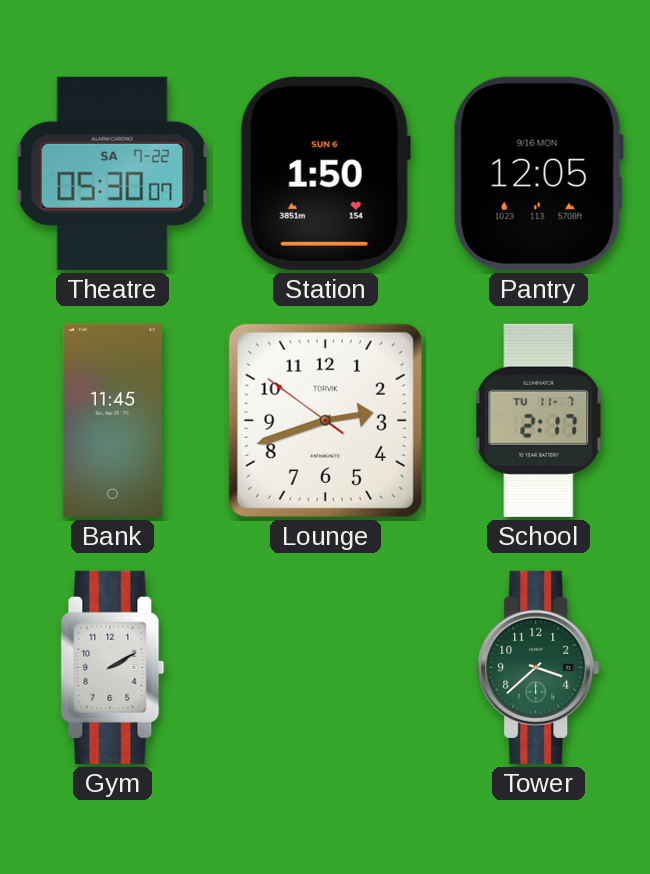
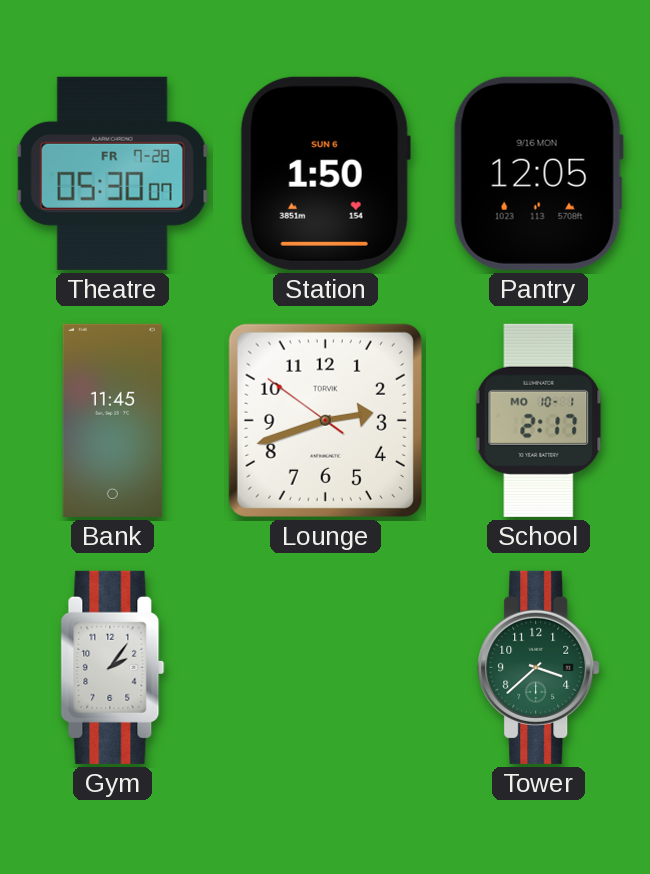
Theatre date: SA 7-22 -> FR 7-28
School date: TU 11-7 -> MO 10-1
Gym: 2:10 -> 2:06
